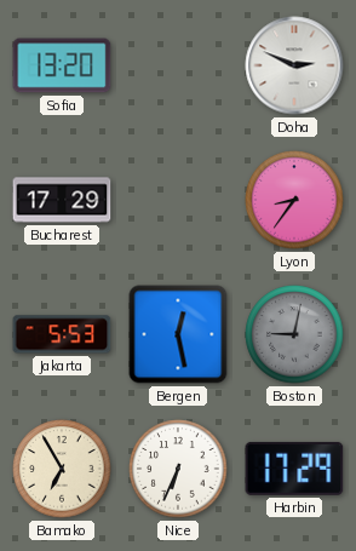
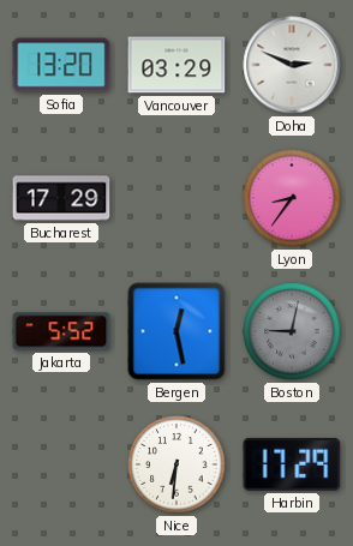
Vancouver: none -> 03:29
Jakarta: 5:53 -> 5:52
Bamako: 6:55 -> none
Nice: 6:34 -> 6:31
